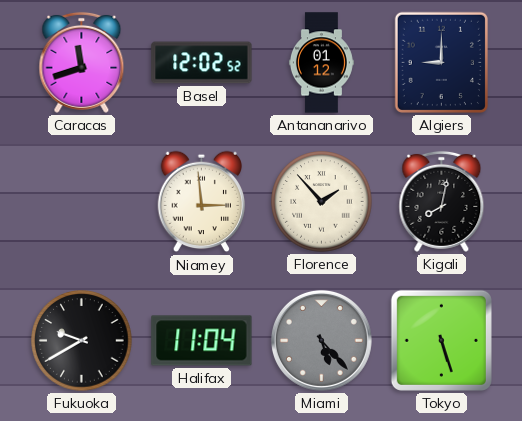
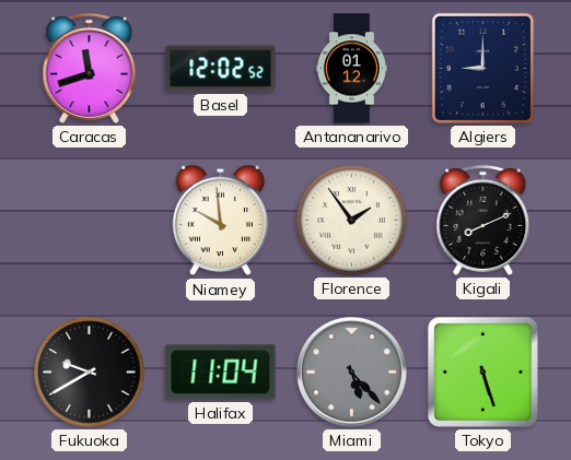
Niamey: 2:59 -> 9:59
Florence: 1:53 -> 1:54
Kigali: 8:02 -> 8:11
